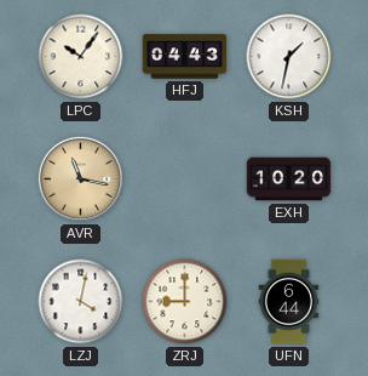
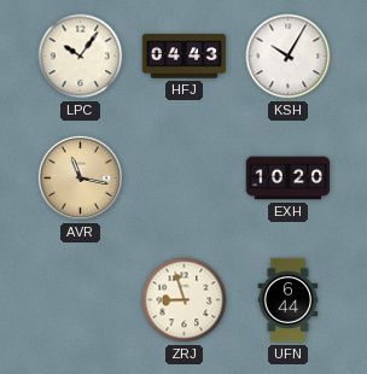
KSH: 1:32 -> 10:05
LZJ: 4:02 -> none
ZRJ: 9:00 -> 8:57
